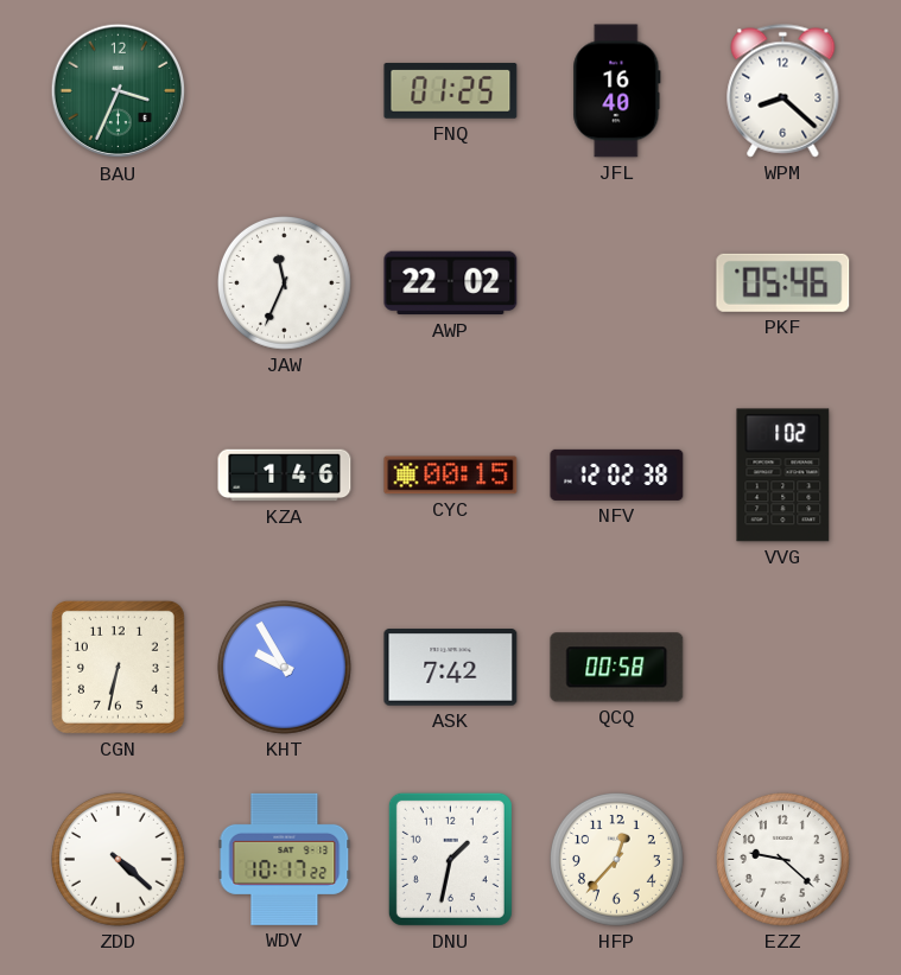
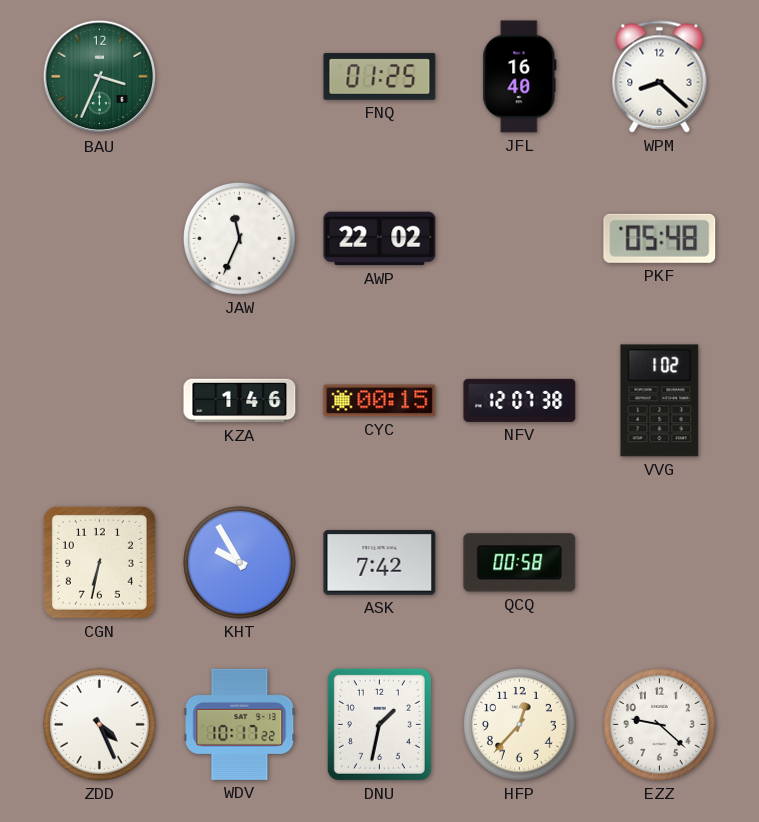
PKF: 05:46 -> 05:48
NFV: 12:02 -> 12:07
ZDD: 4:22 -> 4:26
